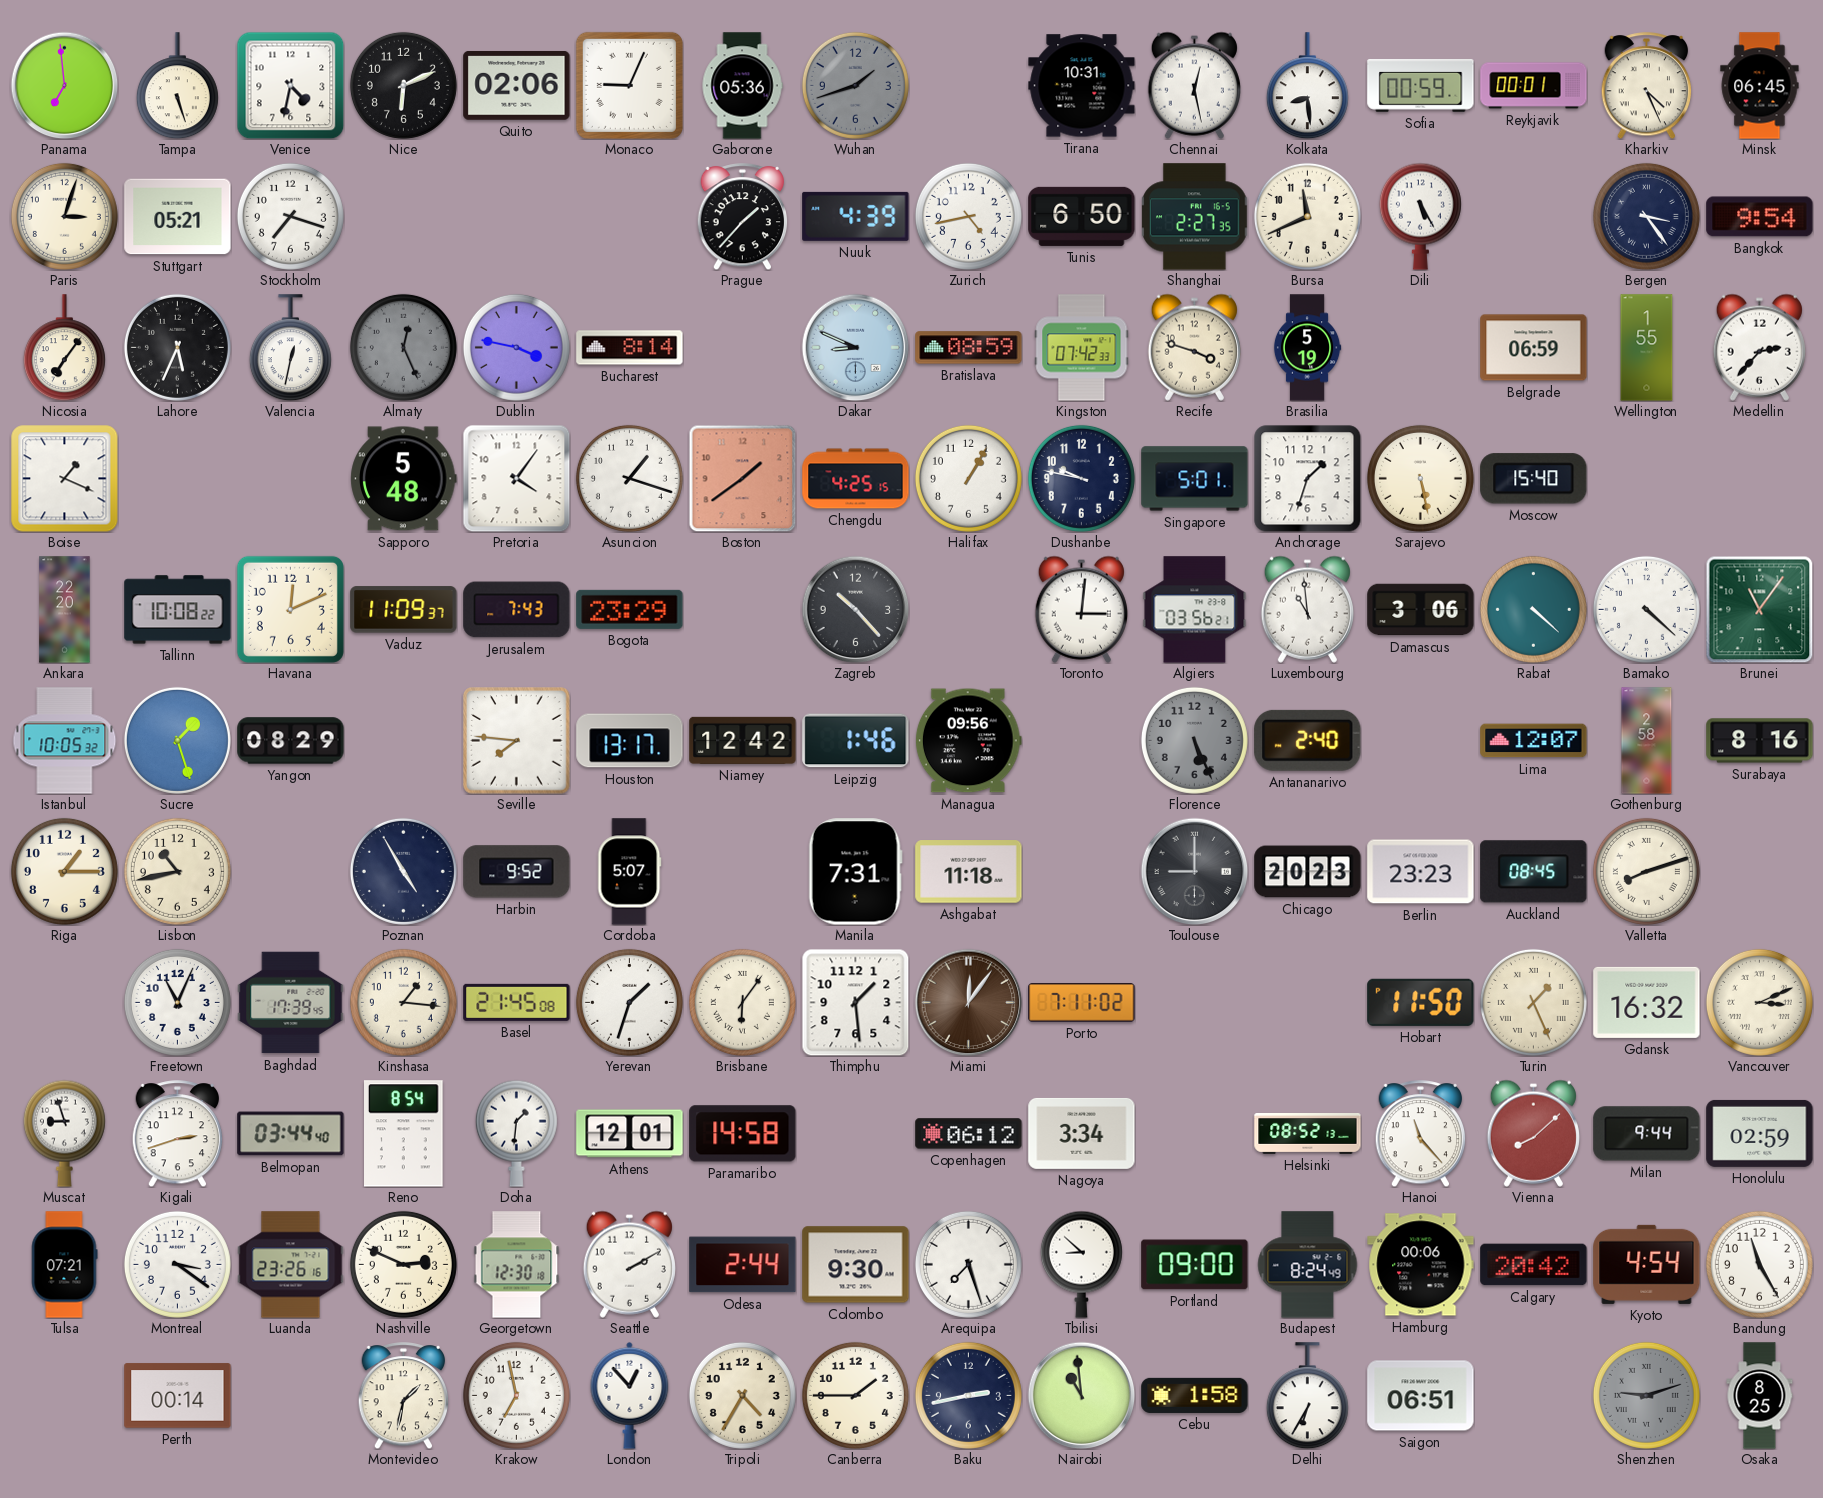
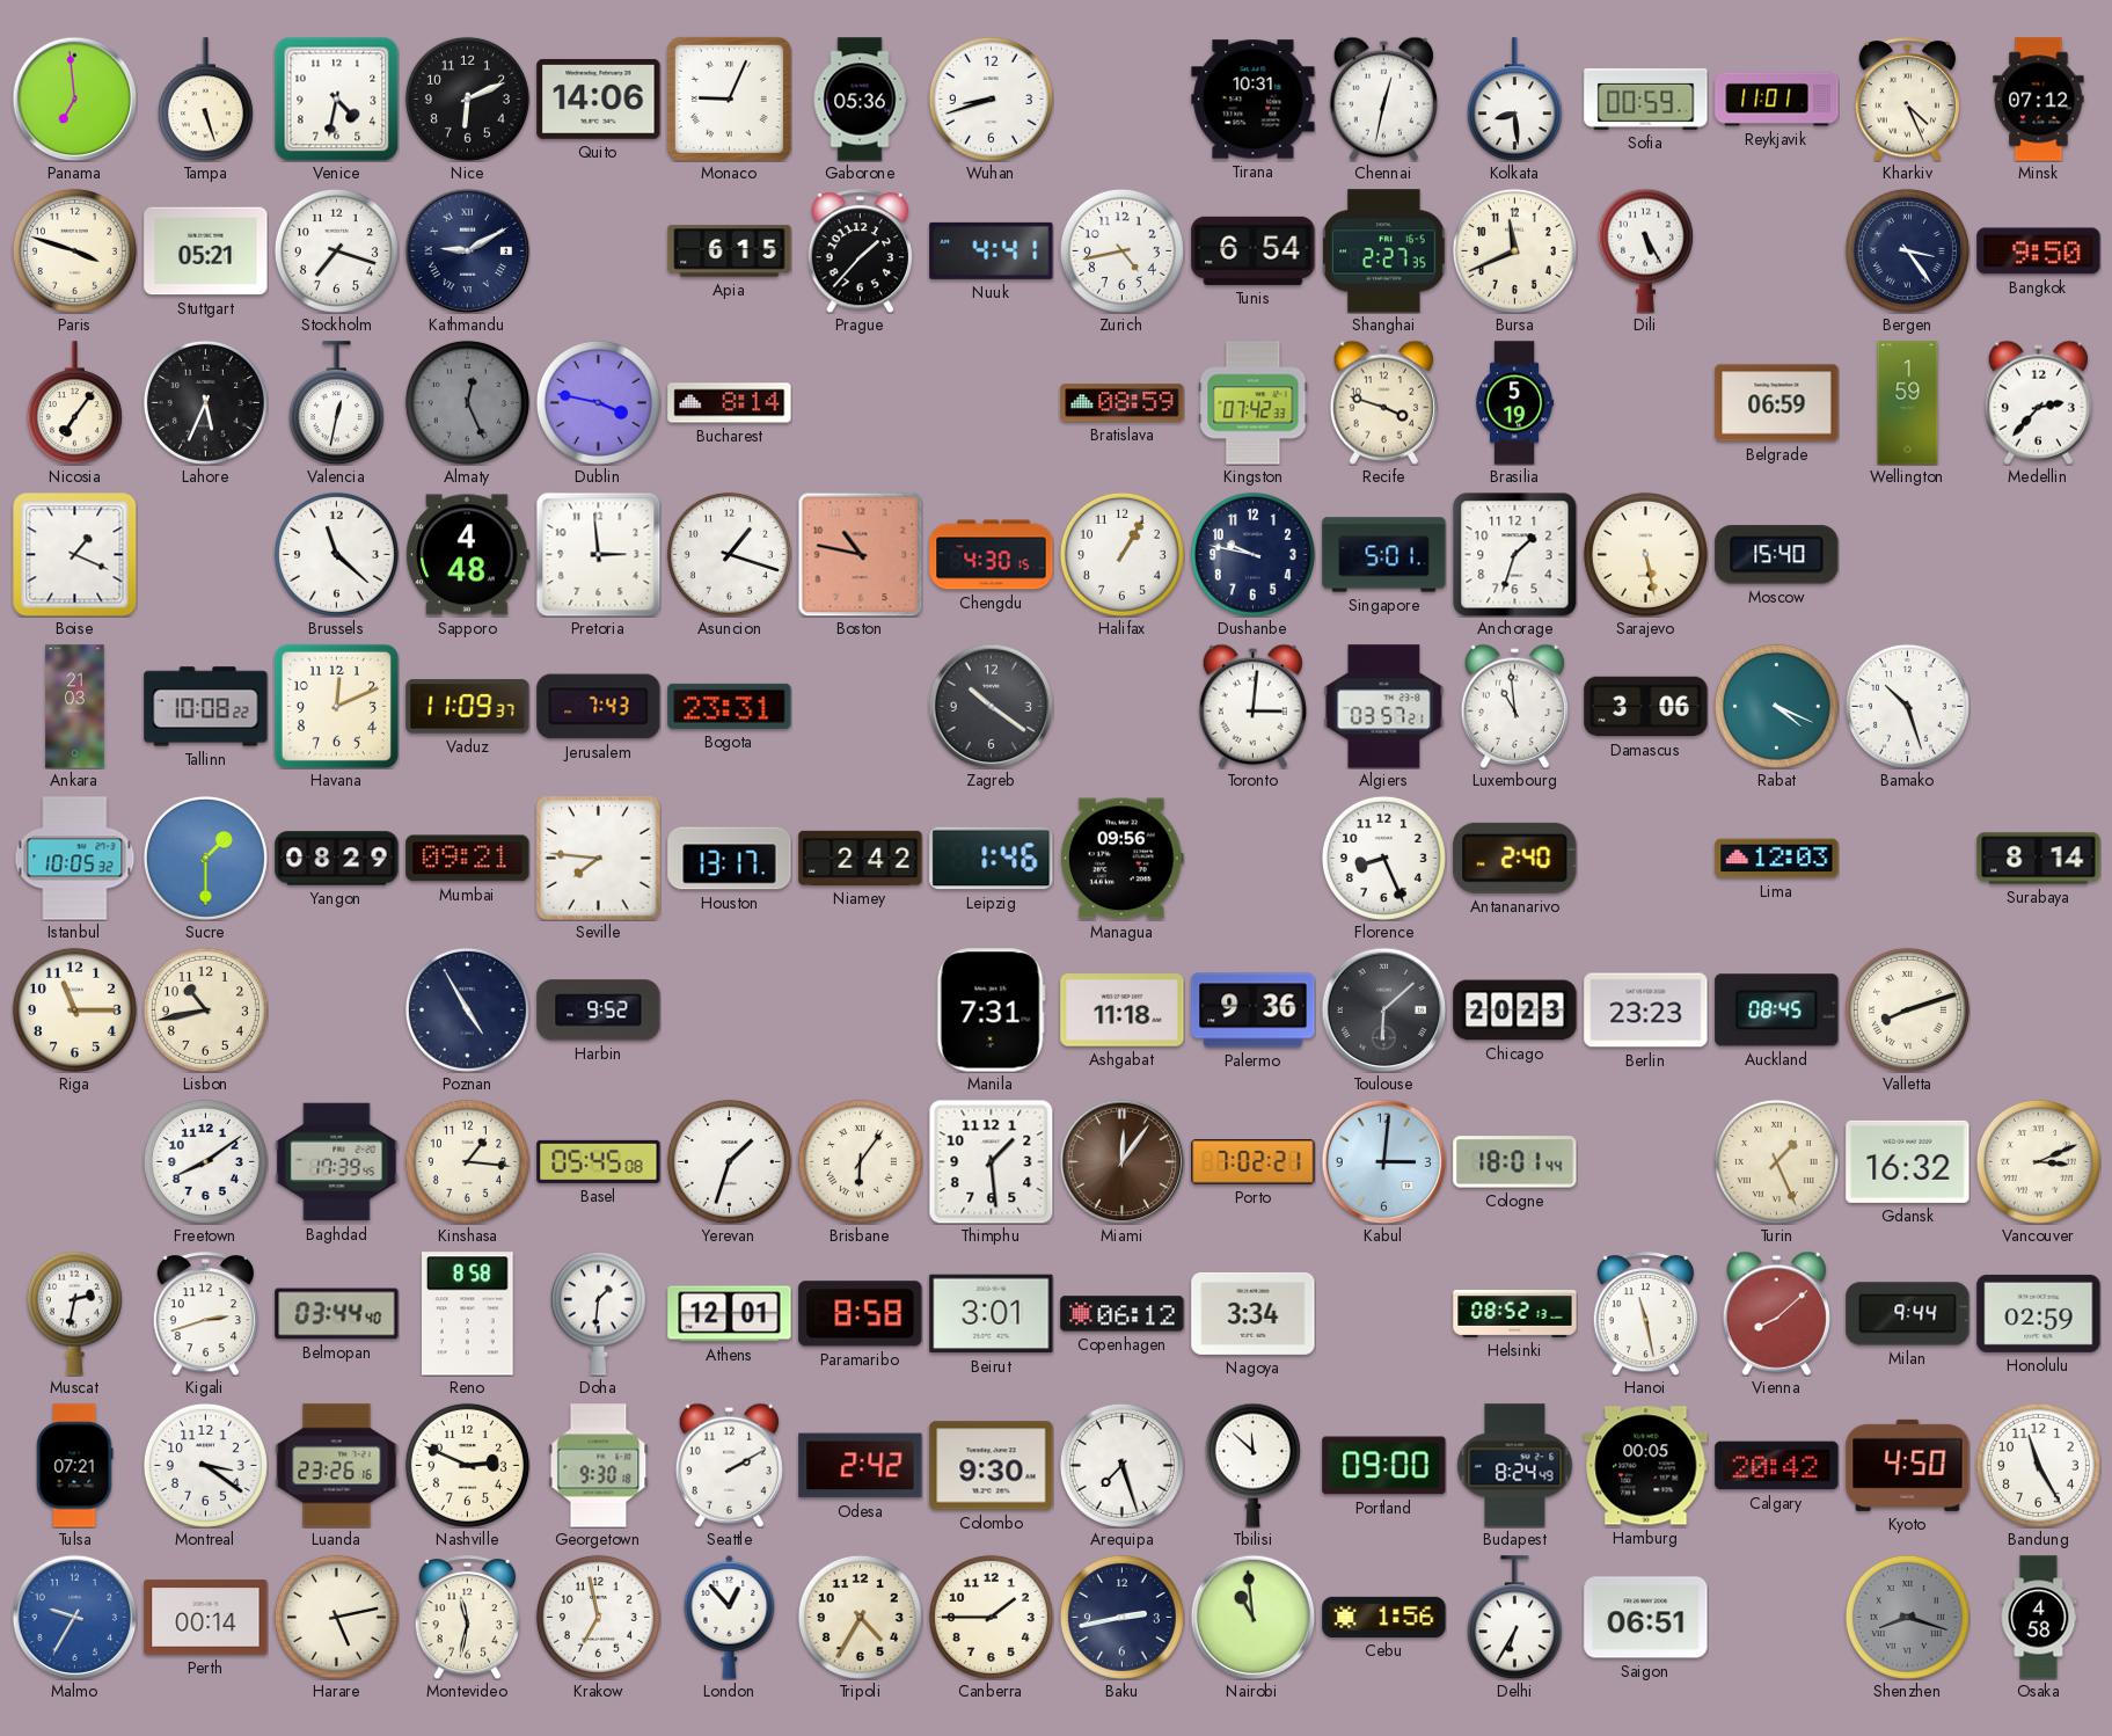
Quito: 02:06 -> 14:06
Wuhan: 1:42 -> 8:42
Wuhan dial: grey -> white
Chennai: 12:28 -> 12:32
Reykjavik: 00:01 -> 11:01
Minsk: 06:45 -> 07:12
Paris: 3:03 -> 3:48
Kathmandu: none -> 9:10
Apia: none -> 6:15
Nuuk: 4:39 -> 4:41
Tunis: 6:50 -> 6:54
Bangkok: 9:54 -> 9:50
Dakar: 8:49 -> none
Wellington: 1:55 -> 1:59
Brussels: none -> 11:22
Sapporo: 5:48 -> 4:48
Pretoria: 4:06 -> 2:59
Boston: 1:39 -> 10:47
Chengdu: 4:25 -> 4:30
Ankara: 22:20 -> 21:03
Bogota: 23:29 -> 23:31
Zagreb: 10:23 -> 10:21
Algiers: 03:56 -> 03:57
Rabat: 4:22 -> 4:19
Bamako: 4:22 -> 10:27
Brunei: 11:06 -> none
Sucre: 1:27 -> 1:30
Mumbai: none -> 09:21
Niamey: 12:42 -> 2:42
Florence: 5:26 -> 8:26
Florence dial: grey -> white
Lima: 12:07 -> 12:03
Gothenburg: 2:58 -> none
Surabaya: 8:16 -> 8:14
Riga: 1:15 -> 11:15
Cordoba: 5:07 -> none
Palermo: none -> 9:36
Toulouse: 9:00 -> 6:08
Freetown: 11:04 -> 8:09
Basel: 21:45 -> 05:45
Porto: 7:11 -> 7:02
Kabul: none -> 3:01
Cologne: none -> 18:01
Hobart: 11:50 -> none
Muscat: 8:57 -> 2:32
Reno: 8:54 -> 8:58
Paramaribo: 14:58 -> 8:58
Beirut: none -> 3:01
Hanoi: 11:23 -> 11:28
Georgetown: 12:30 -> 9:30
Odesa: 2:44 -> 2:42
Tbilisi: 8:52 -> 11:52
Hamburg: 00:06 -> 00:05
Kyoto: 4:54 -> 4:50
Malmo: none -> 9:35
Harare: none -> 5:13
Montevideo: 1:32 -> 11:32
Cebu: 1:58 -> 1:56
Shenzhen: 9:12 -> 8:18
Osaka: 8:25 -> 4:58
